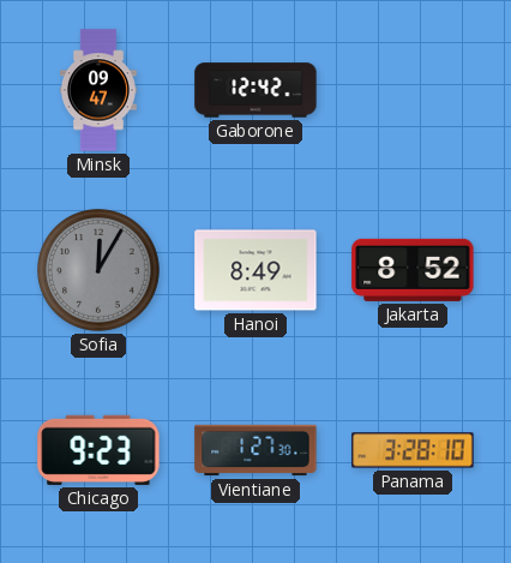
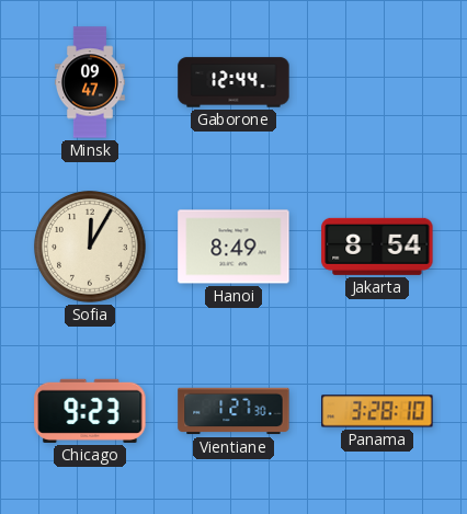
Gaborone: 12:42 -> 12:44
Sofia dial: grey -> cream
Jakarta: 8:52 -> 8:54
